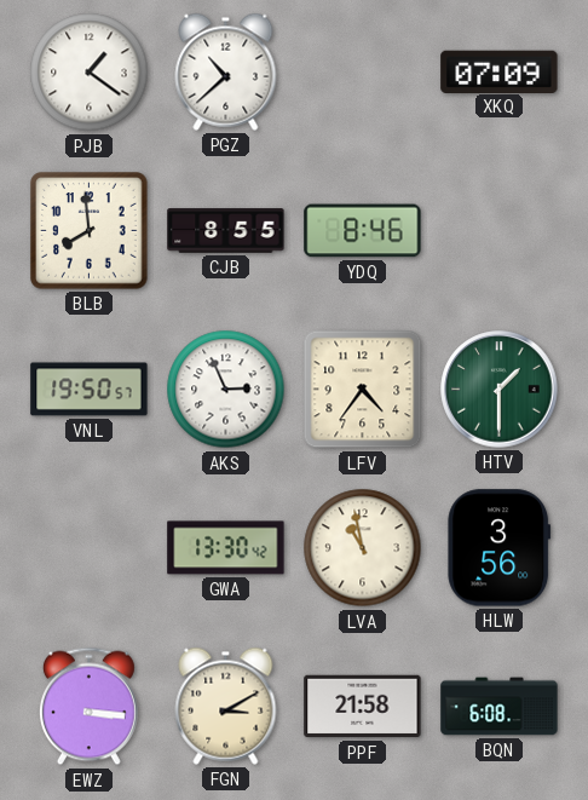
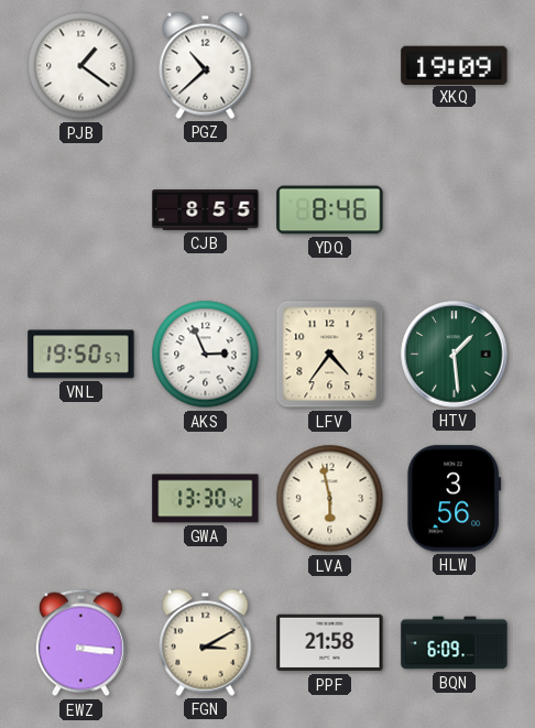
XKQ: 07:09 -> 19:09
BLB: 7:59 -> none
HTV: 1:30 -> 1:29
LVA: 10:58 -> 5:58
BQN: 6:08 -> 6:09
